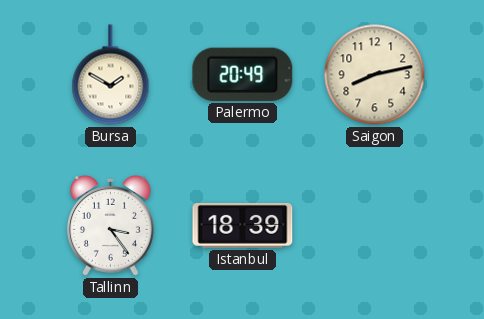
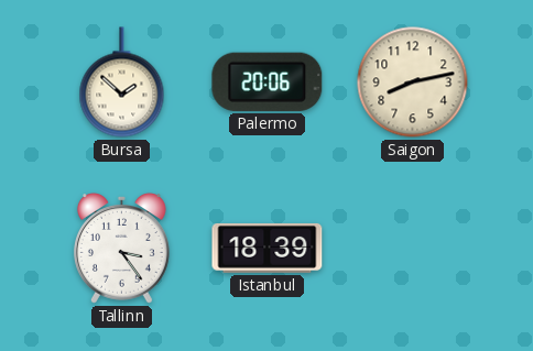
Bursa: 1:50 -> 1:52
Palermo: 20:49 -> 20:06
